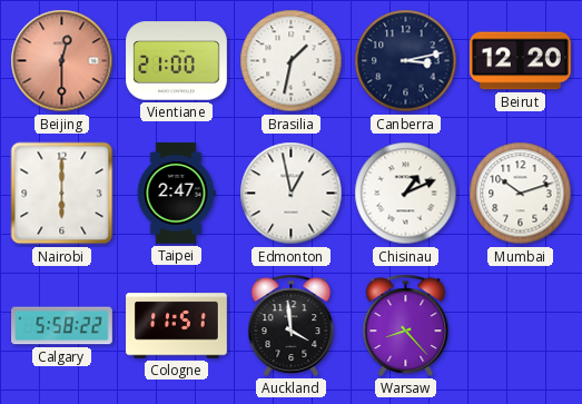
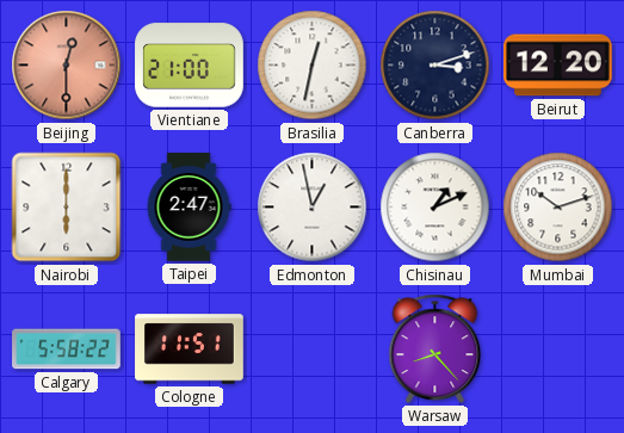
Brasilia: 1:32 -> 12:32
Canberra: 3:13 -> 3:12
Auckland: 3:59 -> none
